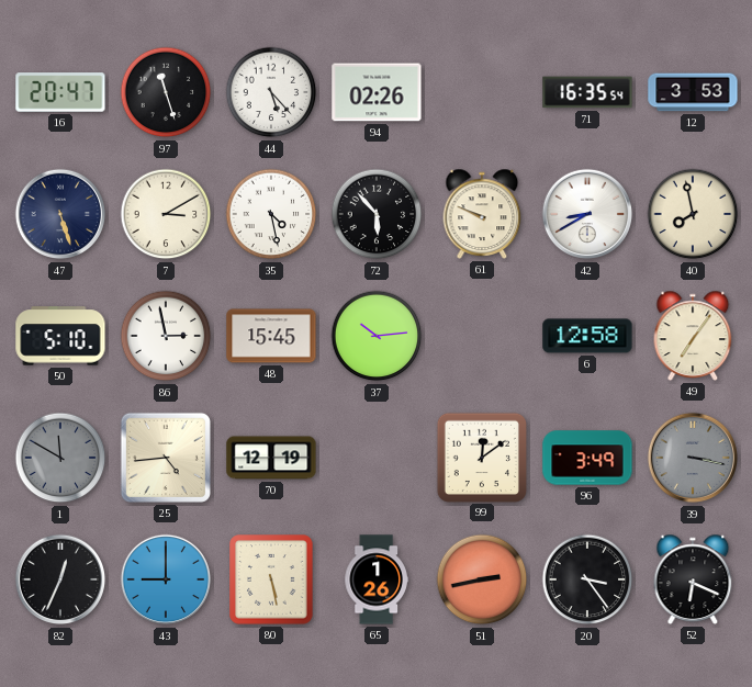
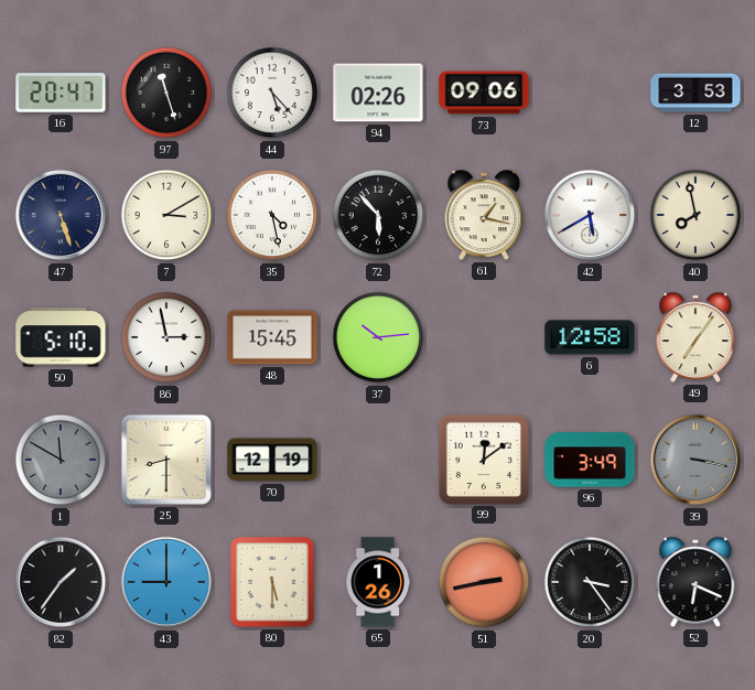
73: none -> 09:06
71: 16:35 -> none
61: 9:49 -> 1:17
42: 8:40 -> 5:40
25: 4:44 -> 8:30
82: 12:34 -> 1:36
80: 5:28 -> 5:30
